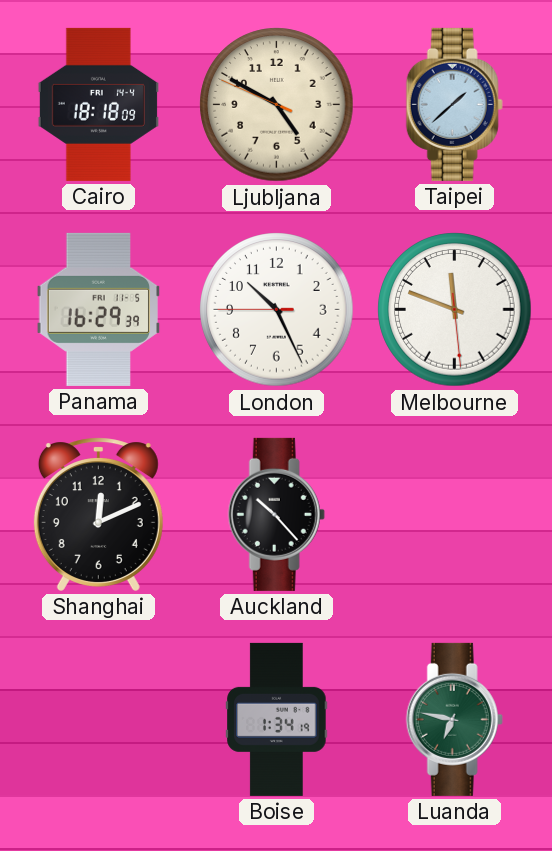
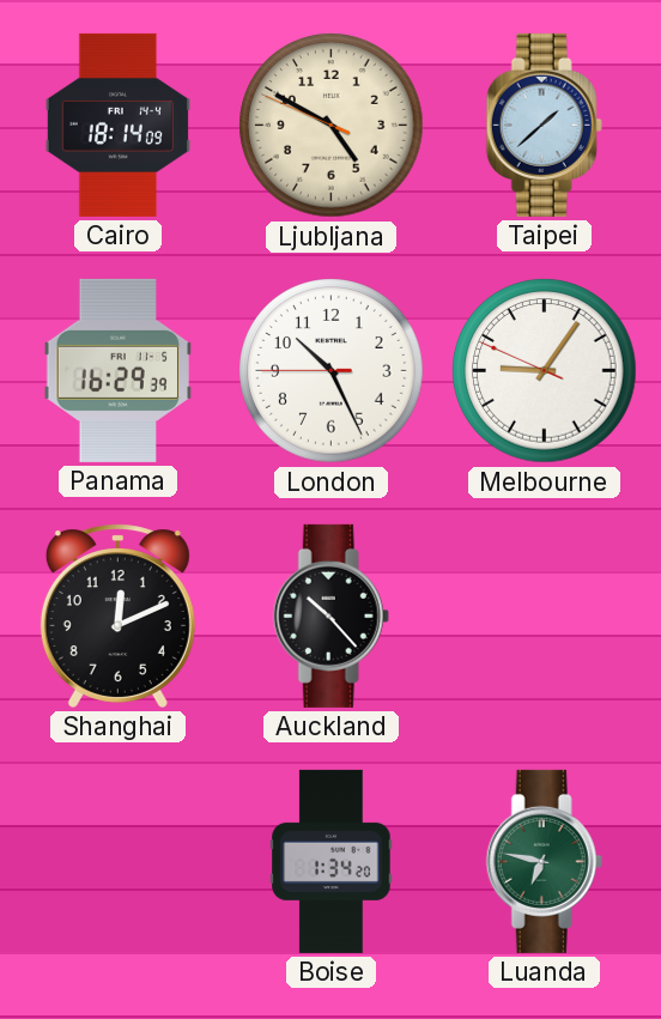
Cairo: 18:18 -> 18:14
Melbourne: 11:48 -> 9:05
Boise: 1:34:19 -> 1:34:20
